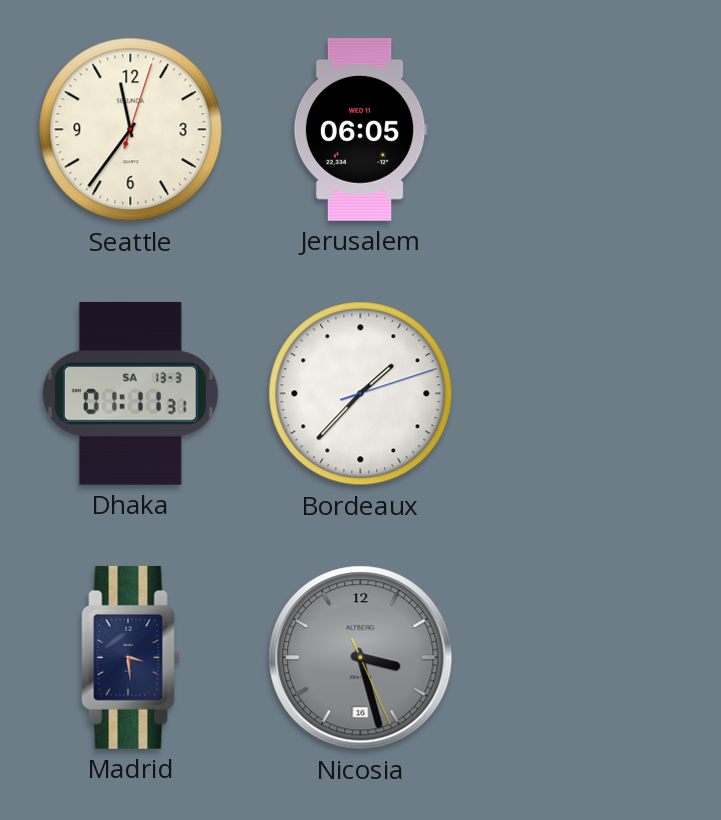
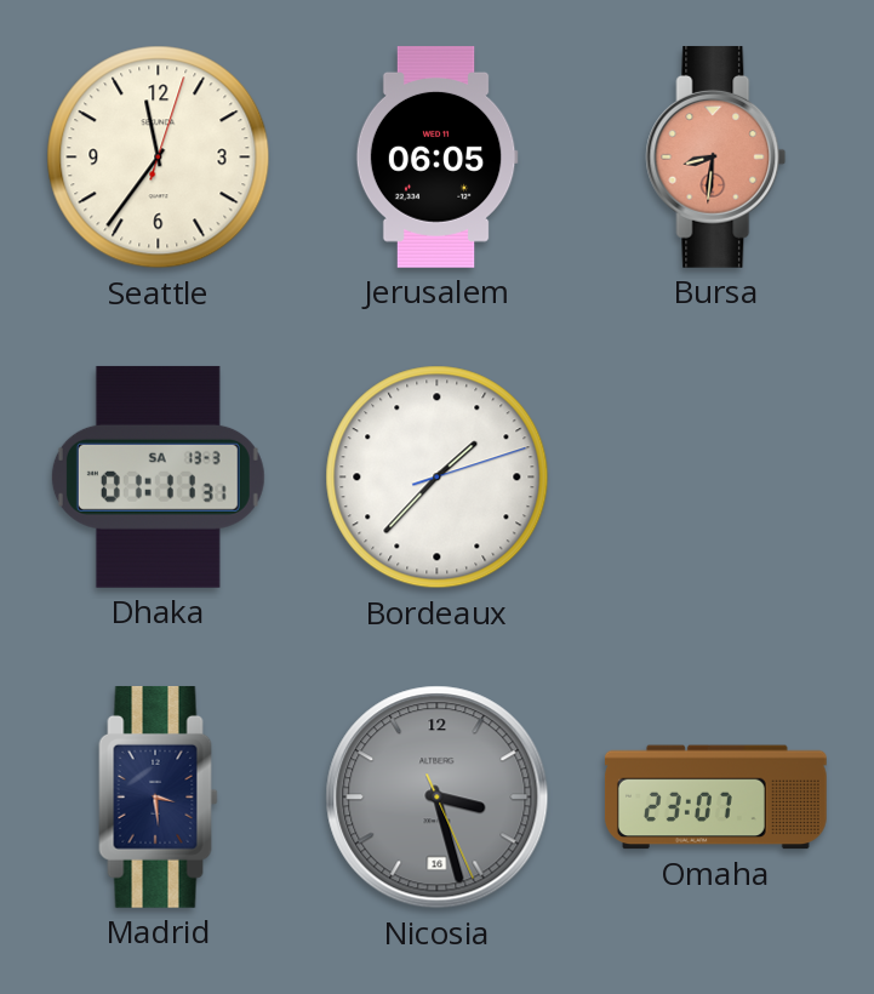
Bursa: none -> 8:31
Omaha: none -> 23:07
